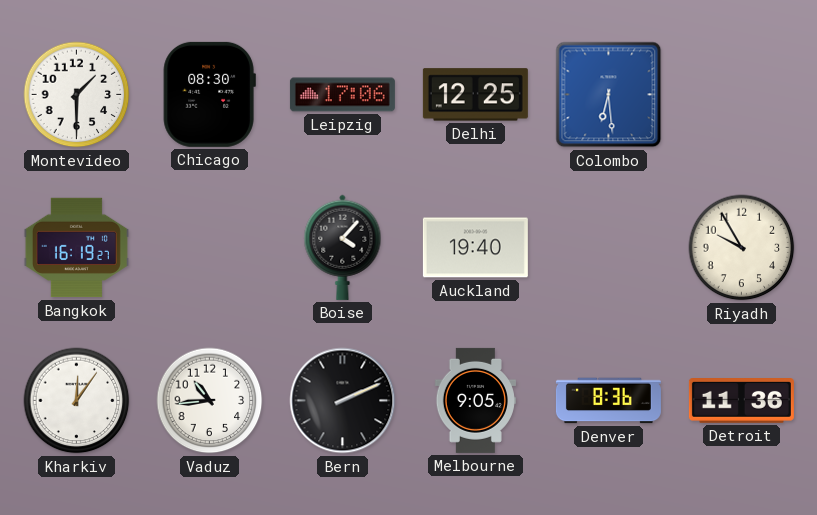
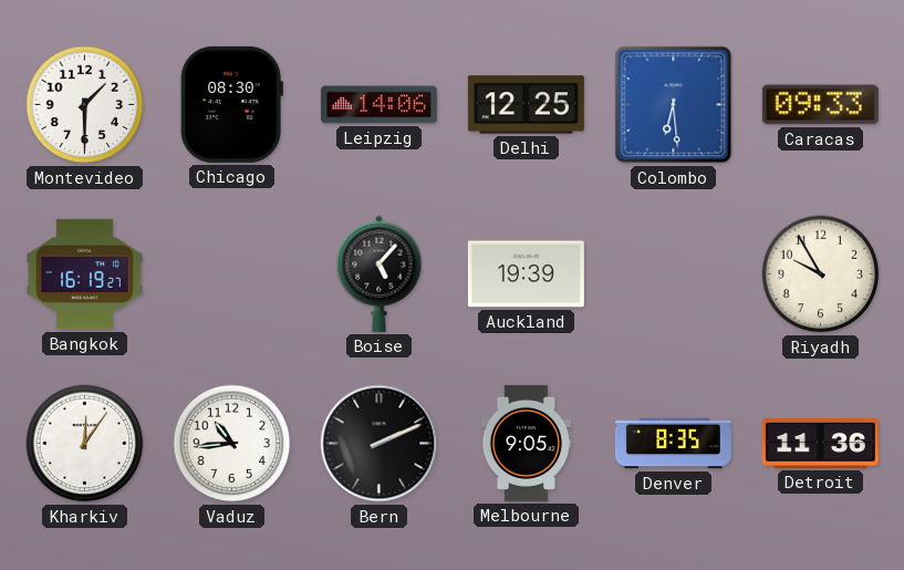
Leipzig: 17:06 -> 14:06
Caracas: none -> 09:33
Boise: 4:07 -> 5:07
Auckland: 19:40 -> 19:39
Denver: 8:36 -> 8:35
